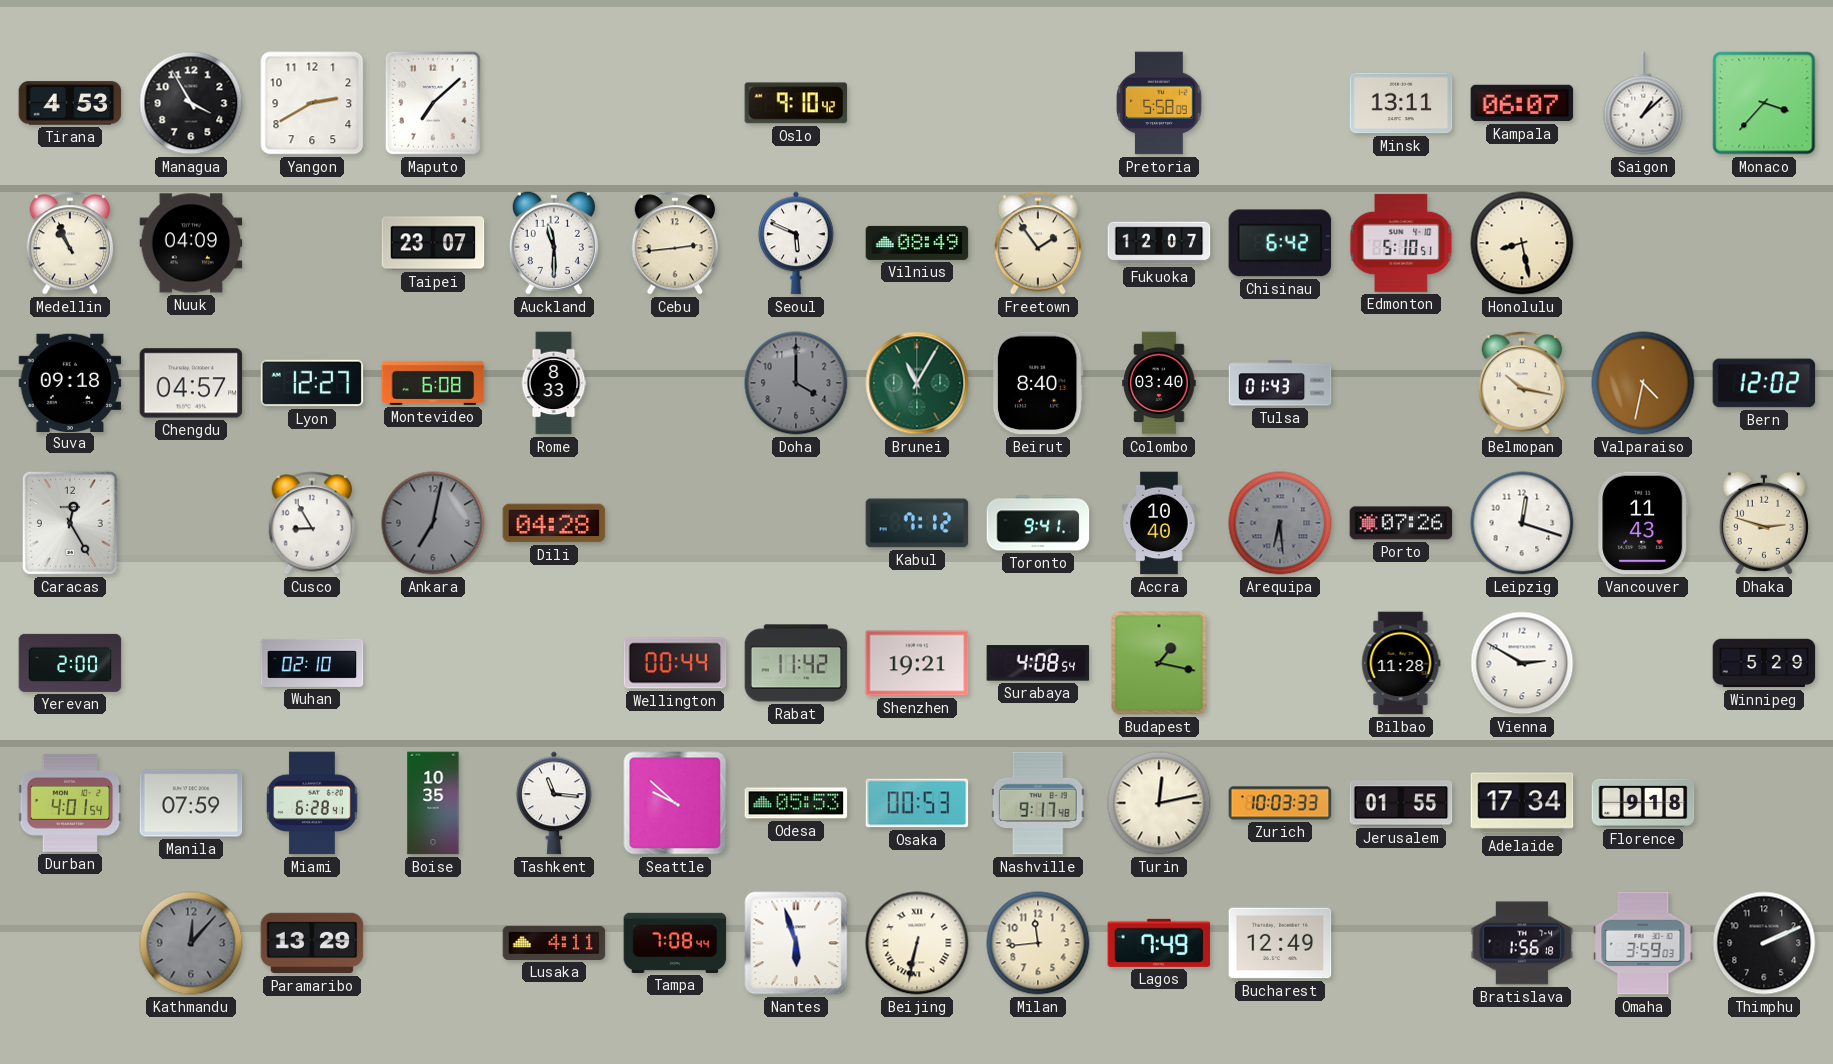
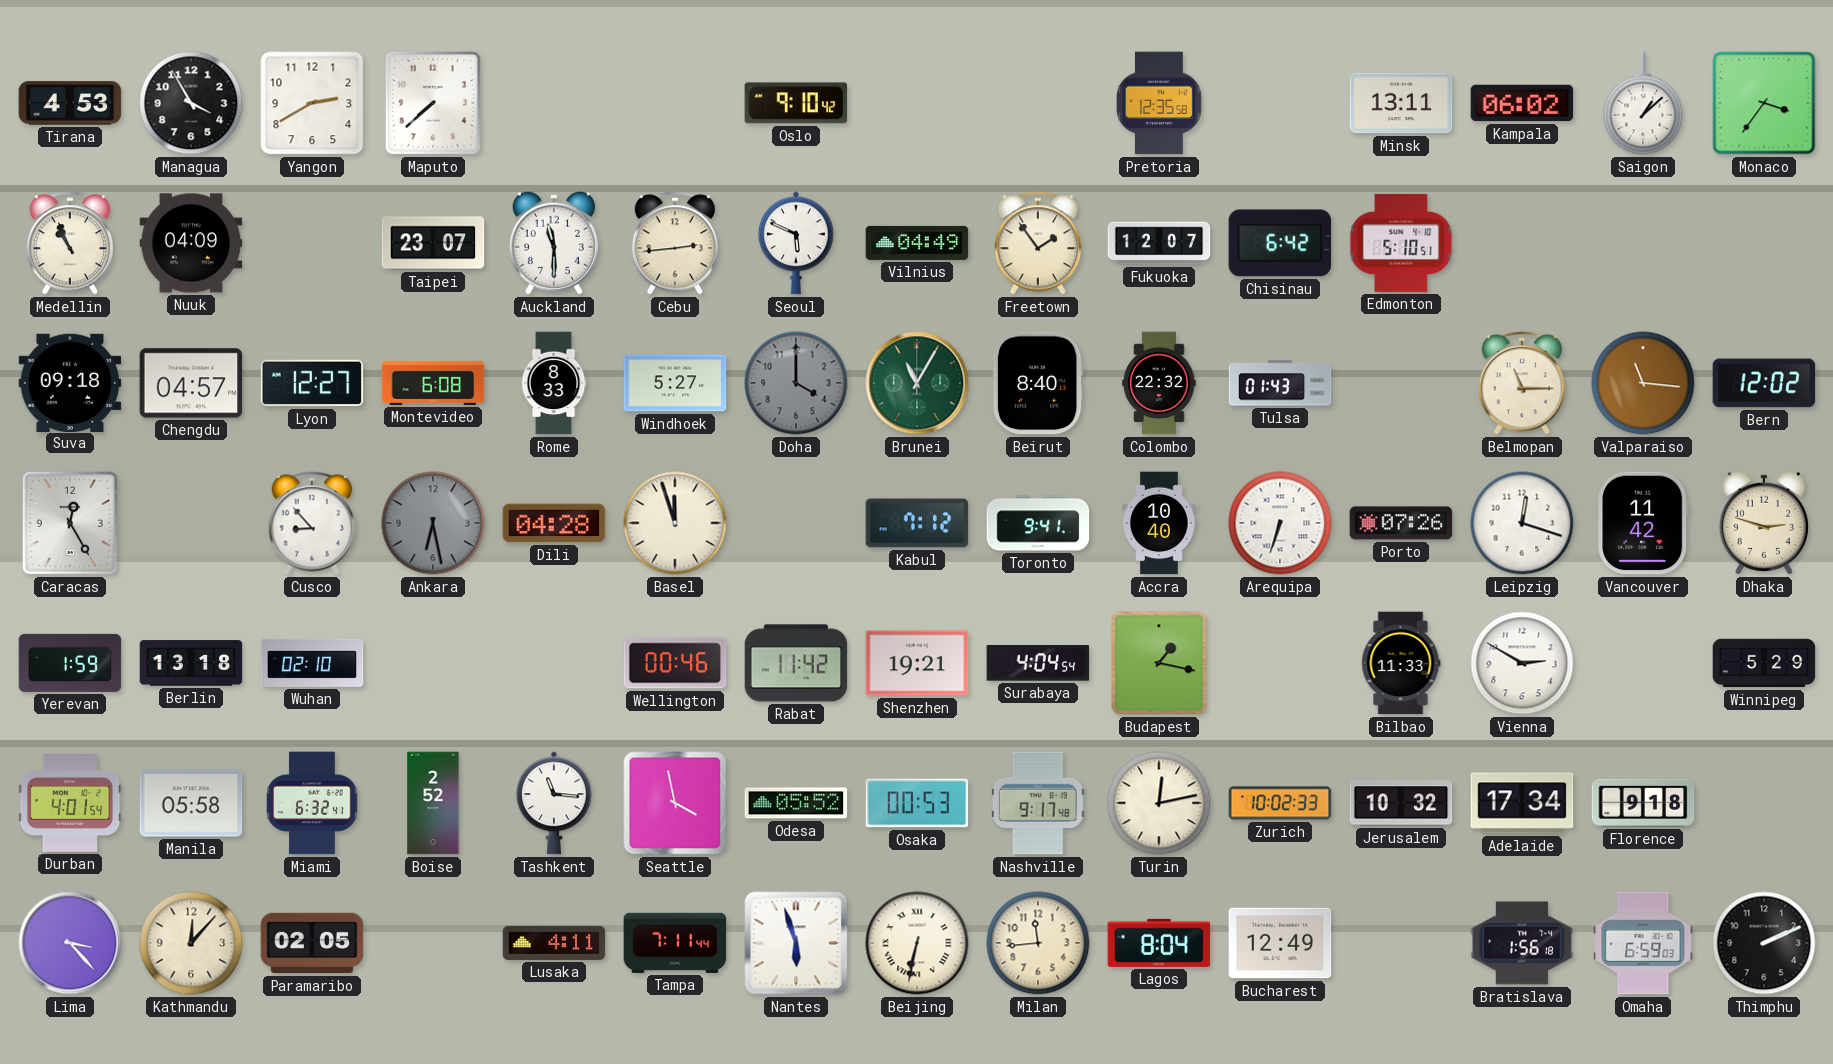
Maputo: 7:08 -> 7:38
Pretoria: 5:58 -> 12:35
Kampala: 06:07 -> 06:02
Monaco: 3:37 -> 3:36
Vilnius: 08:49 -> 04:49
Honolulu: 8:28 -> none
Windhoek: none -> 5:27
Colombo: 03:40 -> 22:32
Belmopan: 10:17 -> 11:15
Valparaiso: 4:32 -> 11:16
Cusco: 8:55 -> 8:53
Ankara: 7:02 -> 6:28
Basel: none -> 11:57
Arequipa: 6:29 -> 6:33
Arequipa dial: grey -> white
Vancouver: 11:43 -> 11:42
Yerevan: 2:00 -> 1:59
Berlin: none -> 13:18
Wellington: 00:44 -> 00:46
Surabaya: 4:08 -> 4:04
Bilbao: 11:28 -> 11:33
Manila: 07:59 -> 05:58
Miami: 6:28 -> 6:32
Boise: 10:35 -> 2:52
Seattle: 9:52 -> 3:58
Odesa: 05:53 -> 05:52
Zurich: 10:03 -> 10:02
Jerusalem: 01:55 -> 10:32
Lima: none -> 3:23
Kathmandu dial: grey -> cream
Paramaribo: 13:29 -> 02:05
Tampa: 7:08 -> 7:11
Lagos: 7:49 -> 8:04
Omaha: 3:59 -> 6:59
